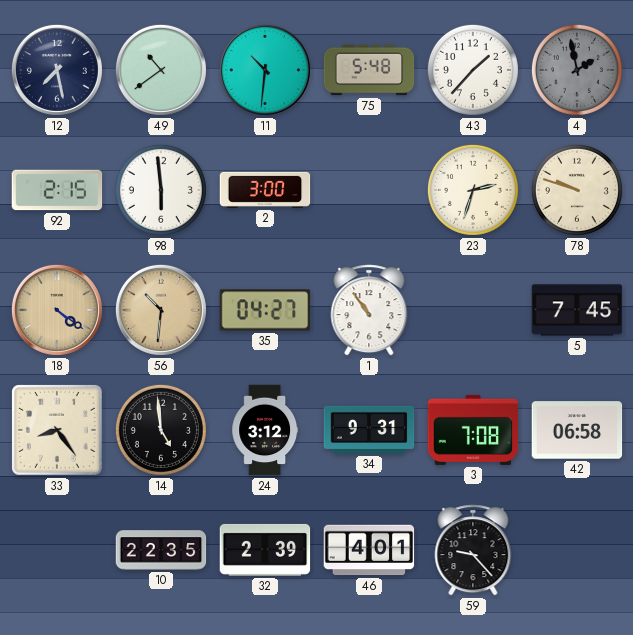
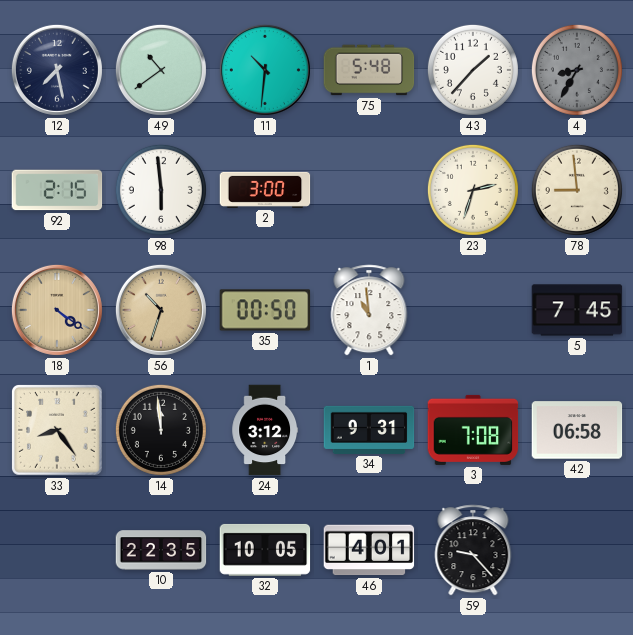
4: 1:58 -> 8:35
78: 9:48 -> 8:59
56: 10:31 -> 10:33
35: 04:27 -> 00:50
1: 10:54 -> 10:59
14: 4:59 -> 11:59
32: 2:39 -> 10:05
